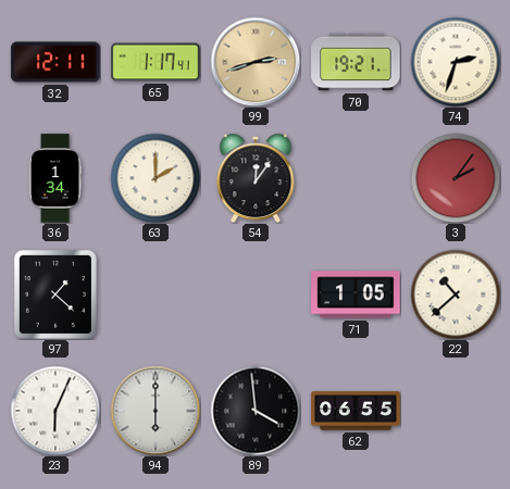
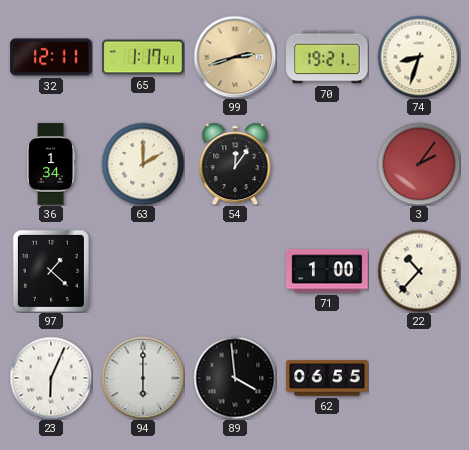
74: 2:33 -> 8:33
71: 1:05 -> 1:00
22: 10:38 -> 10:37
